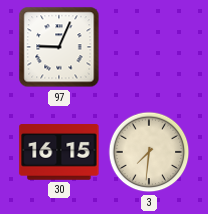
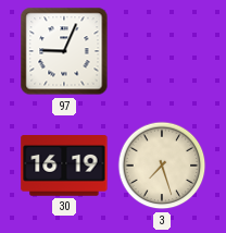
30: 16:15 -> 16:19
3: 7:31 -> 7:27
